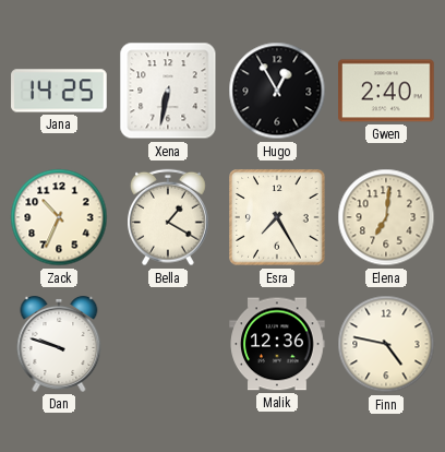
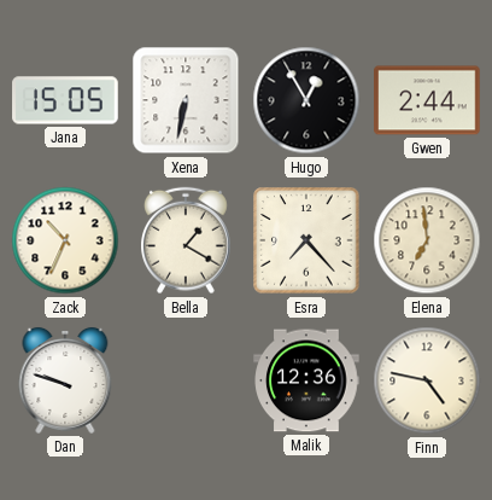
Jana: 14:25 -> 15:05
Gwen: 2:40 -> 2:44
Esra: 7:25 -> 7:23
Elena: 7:01 -> 6:59
